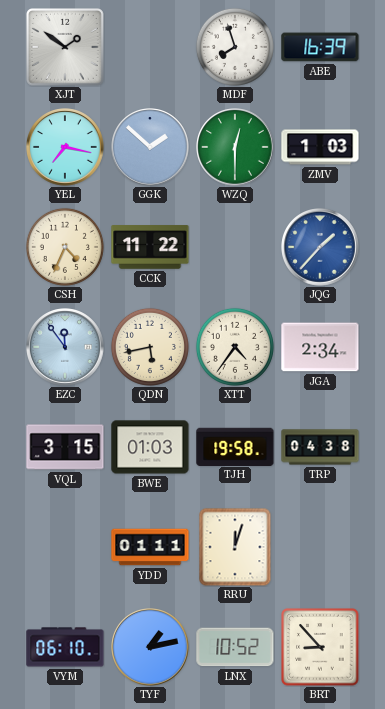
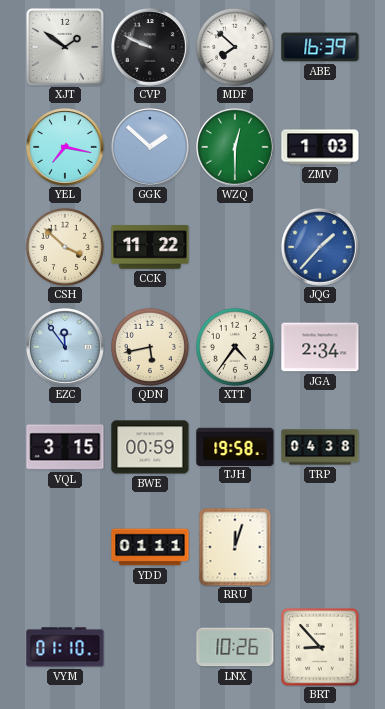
CVP: none -> 9:49
MDF: 7:57 -> 7:52
CSH: 4:34 -> 3:52
BWE: 01:03 -> 00:59
VYM: 06:10 -> 01:10
TYF: 1:13 -> none
LNX: 10:52 -> 10:26
